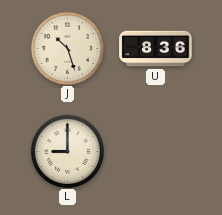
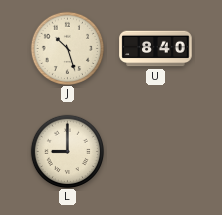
U: 8:36 -> 8:40
